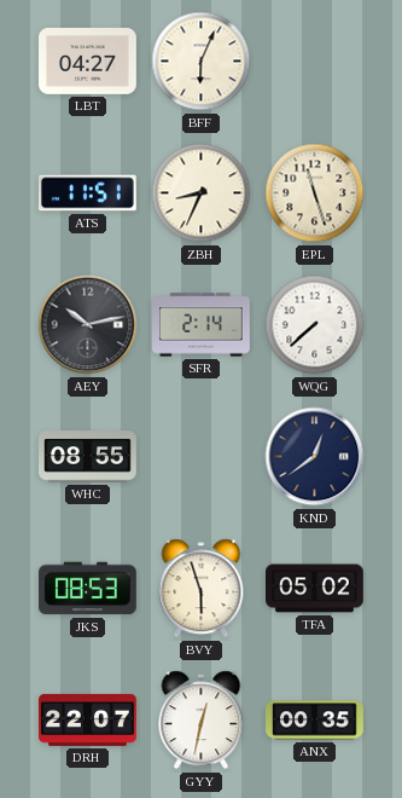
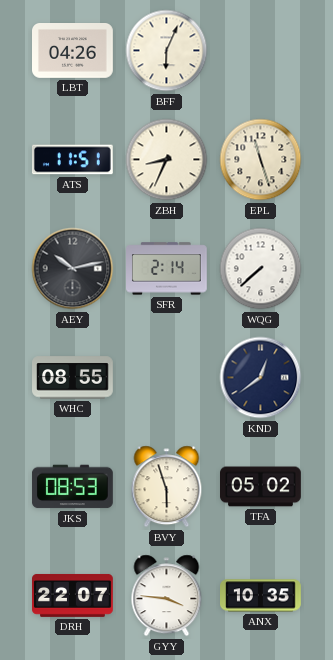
LBT: 04:27 -> 04:26
GYY: 12:32 -> 3:46
ANX: 00:35 -> 10:35
